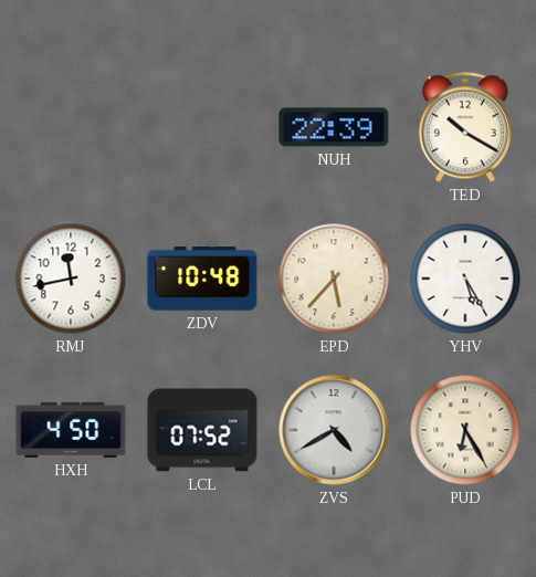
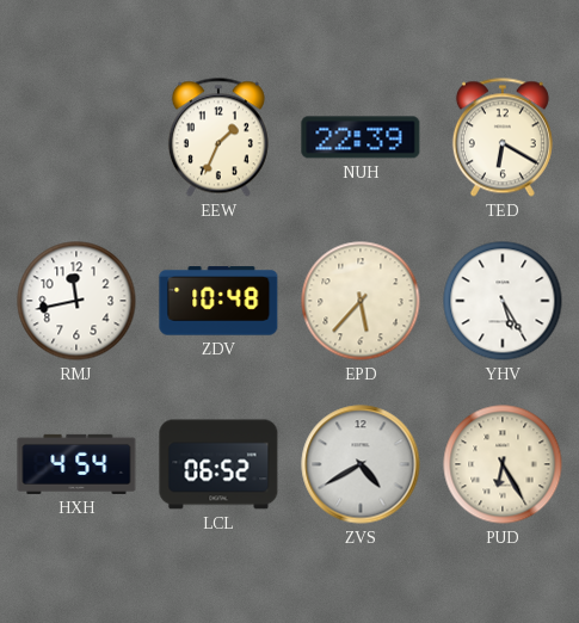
EEW: none -> 1:34
TED: 10:20 -> 6:20
HXH: 4:50 -> 4:54
LCL: 07:52 -> 06:52
